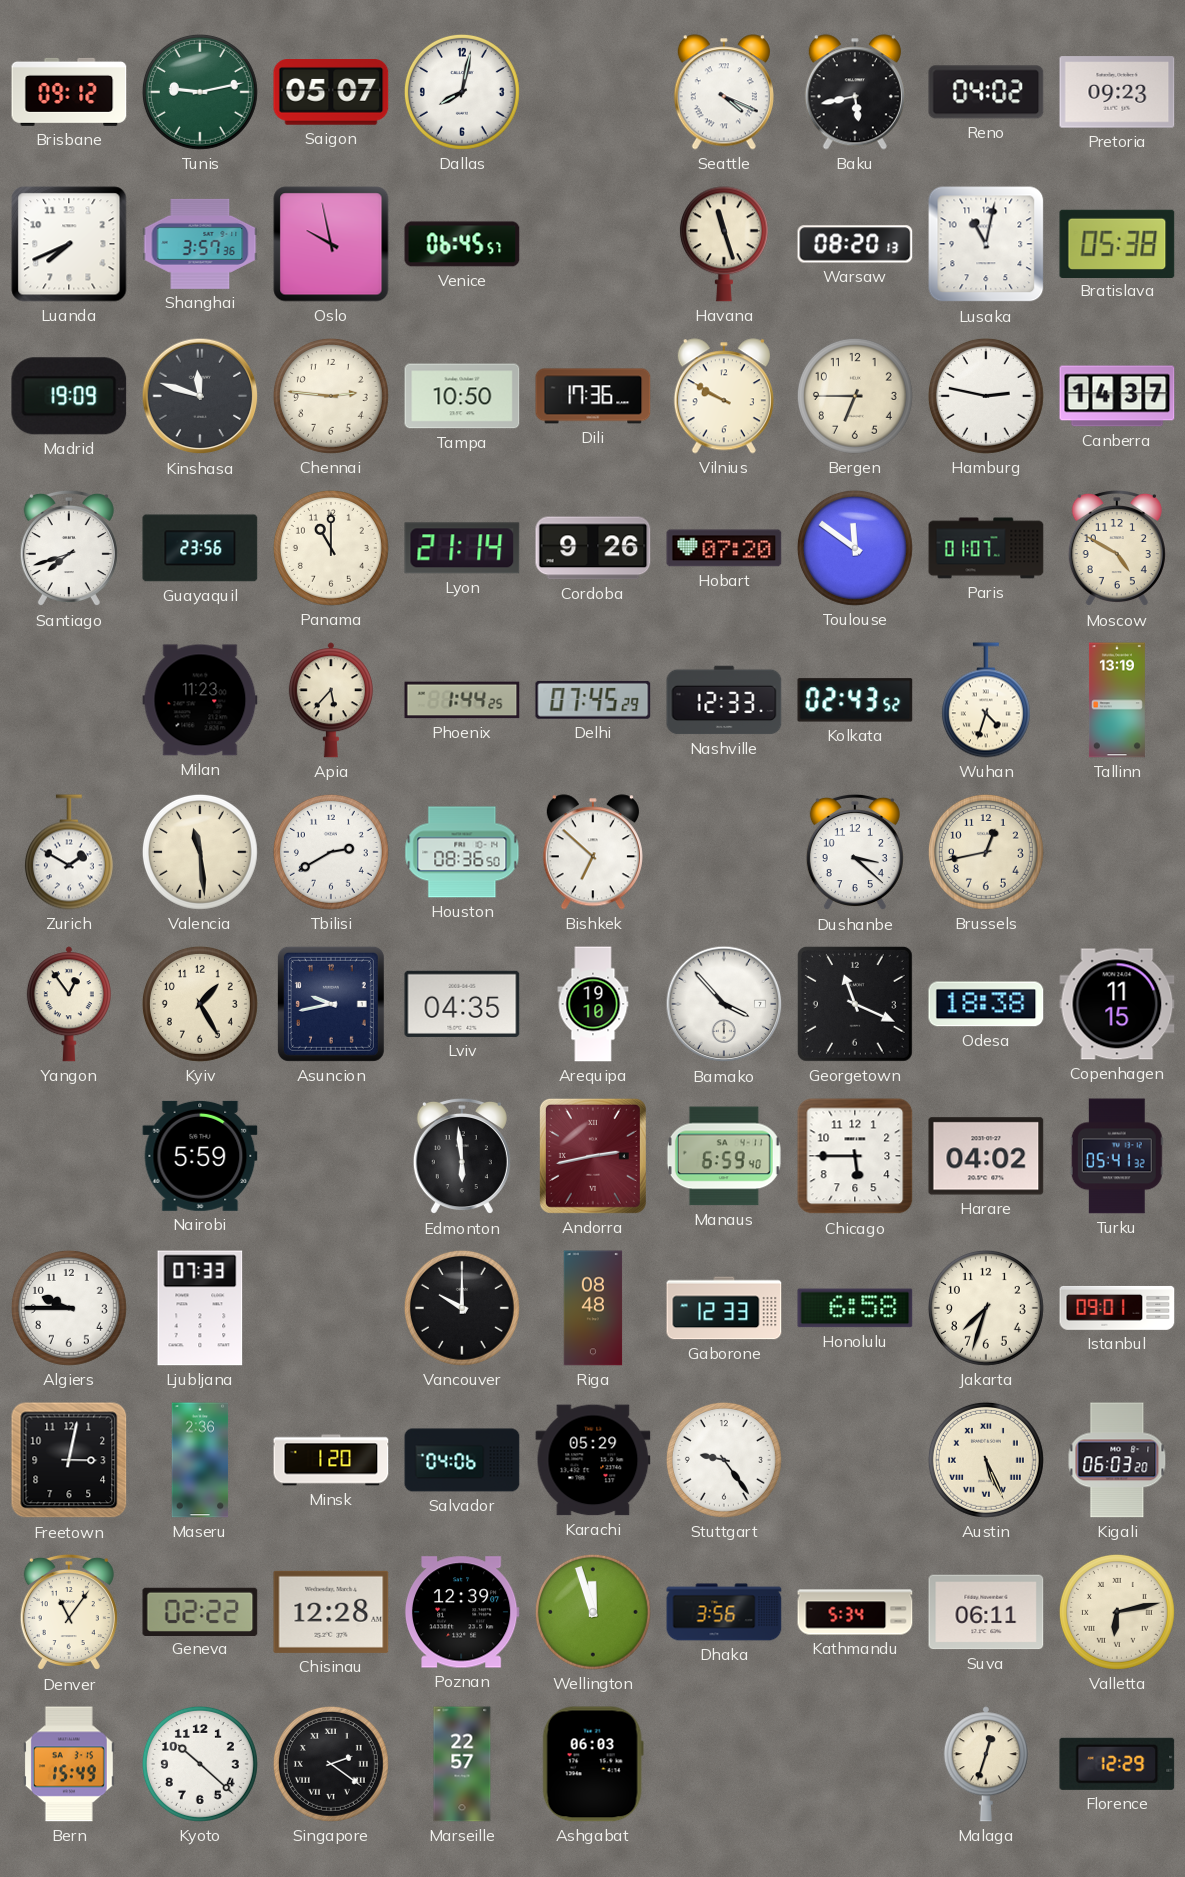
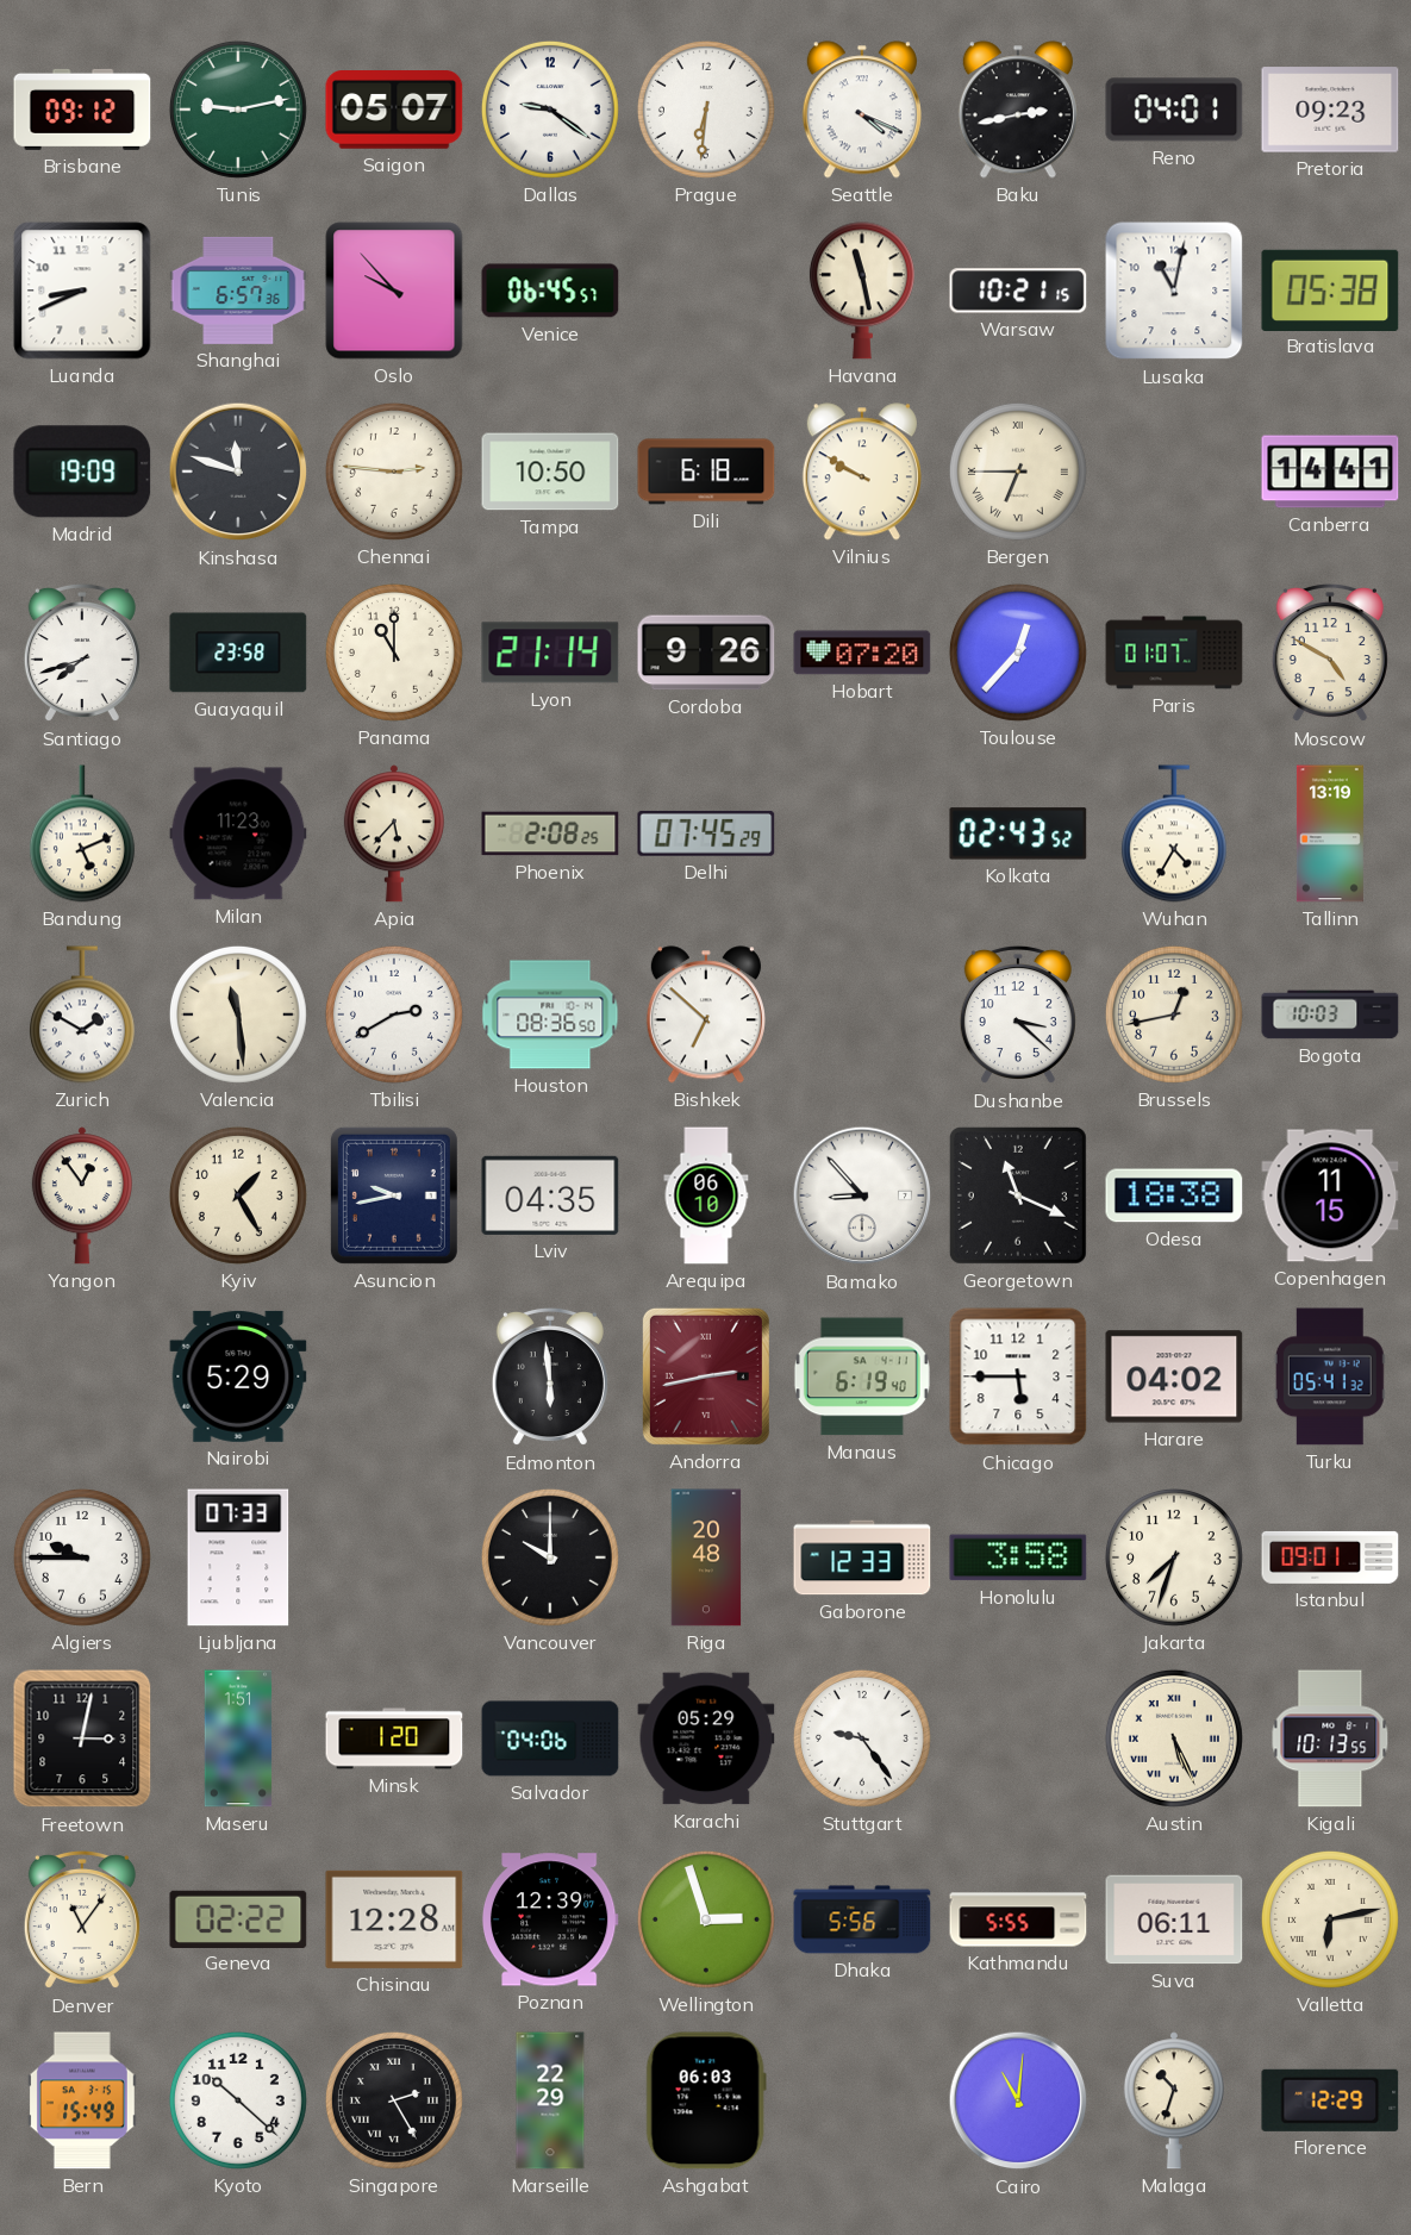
Dallas: 8:02 -> 9:21
Prague: none -> 6:31
Baku: 5:43 -> 2:43
Reno: 04:02 -> 04:01
Luanda: 7:41 -> 8:41
Shanghai: 3:57 -> 6:57
Oslo: 9:58 -> 9:53
Havana: 11:27 -> 11:28
Warsaw: 08:20 -> 10:21
Dili: 17:36 -> 6:18
Bergen numerals: Arabic -> Roman
Hamburg: 2:47 -> none
Canberra: 14:37 -> 14:41
Guayaquil: 23:56 -> 23:58
Toulouse: 11:51 -> 12:37
Bandung: none -> 5:11
Phoenix: 1:44 -> 2:08
Nashville: 12:33 -> none
Wuhan: 4:33 -> 4:35
Bogota: none -> 10:03
Arequipa: 19:10 -> 06:10
Bamako: 3:53 -> 8:53
Nairobi: 5:59 -> 5:29
Manaus: 6:59 -> 6:19
Riga: 08:48 -> 20:48
Honolulu: 6:58 -> 3:58
Maseru: 2:36 -> 1:51
Kigali: 06:03 -> 10:13
Wellington: 11:57 -> 2:57
Dhaka: 3:56 -> 5:56
Kathmandu: 5:34 -> 5:55
Singapore: 2:21 -> 2:25
Marseille: 22:57 -> 22:29
Cairo: none -> 11:01
Malaga: 12:33 -> 10:33
